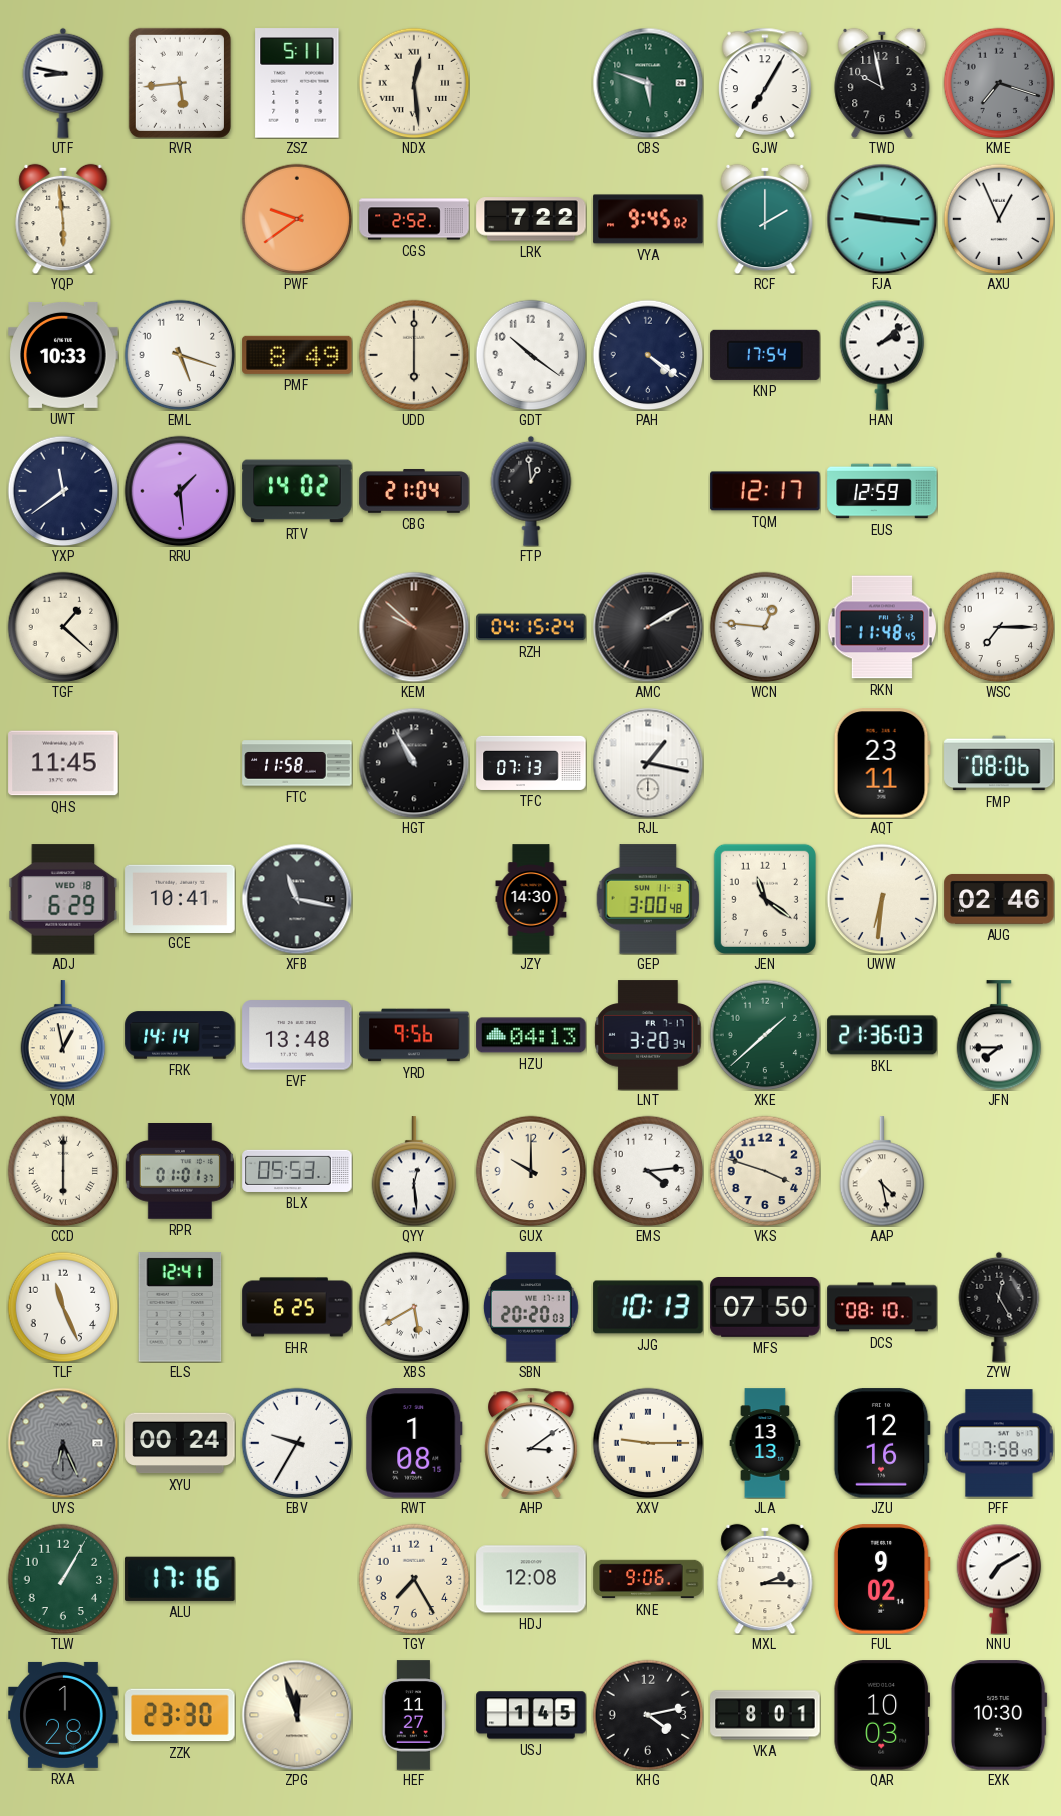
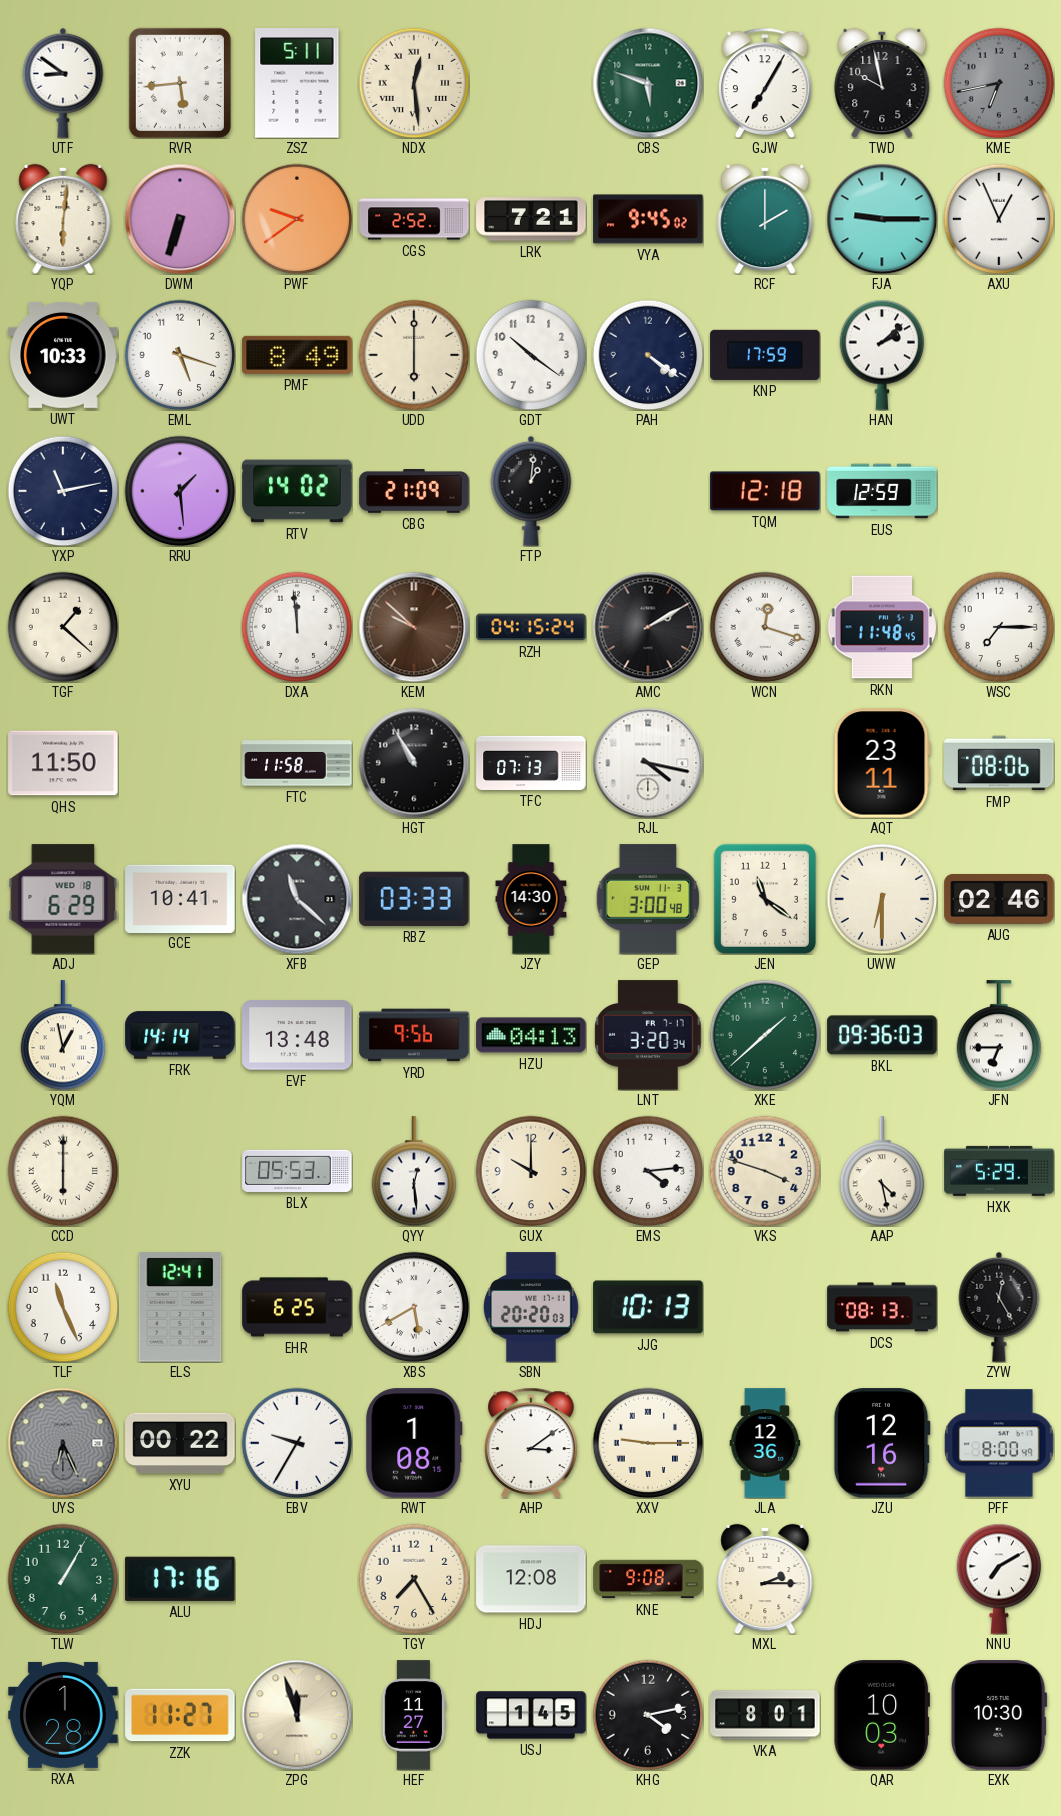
UTF: 8:47 -> 8:51
KME: 7:18 -> 6:43
YQP: 5:59 -> 6:01
DWM: none -> 6:33
LRK: 7:22 -> 7:21
FJA: 9:16 -> 9:15
KNP: 17:54 -> 17:59
YXP: 11:39 -> 11:13
CBG: 21:04 -> 21:09
FTP: 12:59 -> 1:01
TQM: 12:17 -> 12:18
DXA: none -> 11:59
WCN: 12:46 -> 12:18
QHS: 11:45 -> 11:50
RJL: 1:17 -> 4:17
XFB: 11:17 -> 11:22
RBZ: none -> 03:33
UWW: 6:31 -> 6:30
BKL: 21:36 -> 09:36
JFN: 7:45 -> 6:45
RPR: 01:01 -> none
HXK: none -> 5:29
MFS: 07:50 -> none
DCS: 08:10 -> 08:13
XYU: 00:24 -> 00:22
JLA: 13:13 -> 12:36
PFF: 7:58 -> 8:00
KNE: 9:06 -> 9:08
FUL: 9:02 -> none
ZZK: 23:30 -> 11:27
